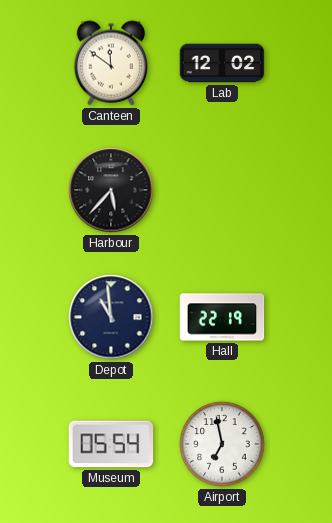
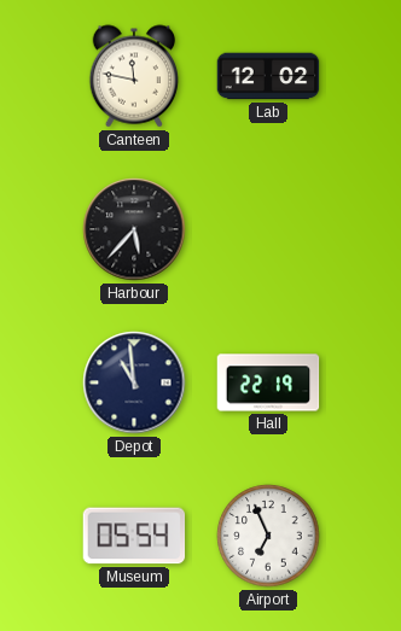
Canteen: 11:51 -> 11:47
Airport: 6:58 -> 6:56
